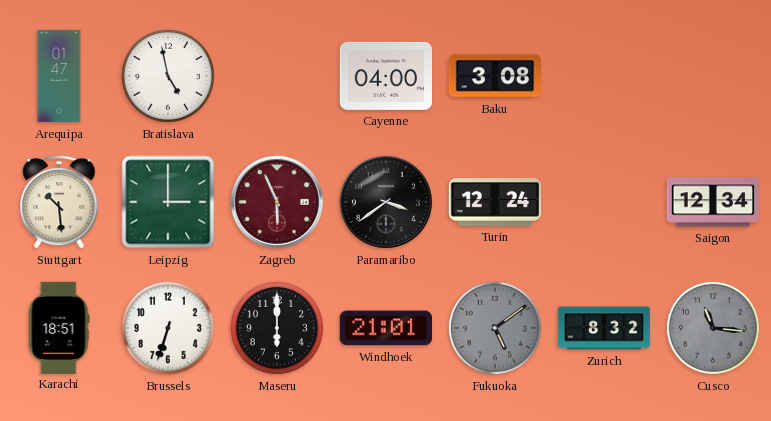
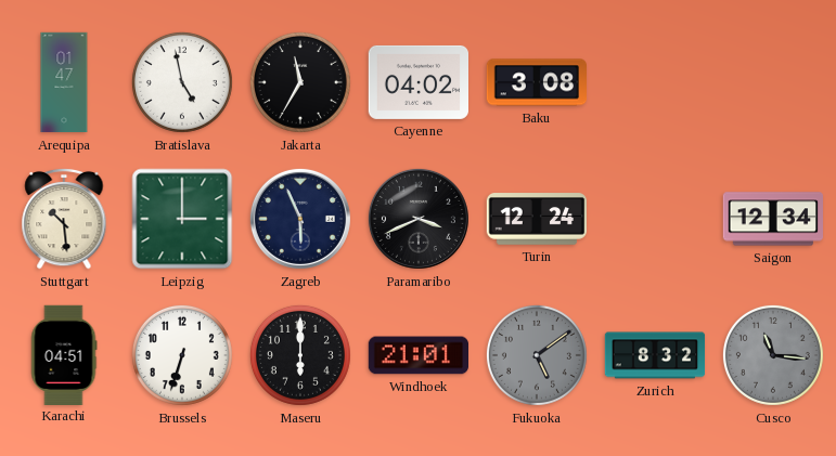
Jakarta: none -> 11:35
Cayenne: 04:00 -> 04:02
Zagreb dial: burgundy -> navy
Paramaribo: 3:39 -> 3:41
Karachi: 18:51 -> 04:51
